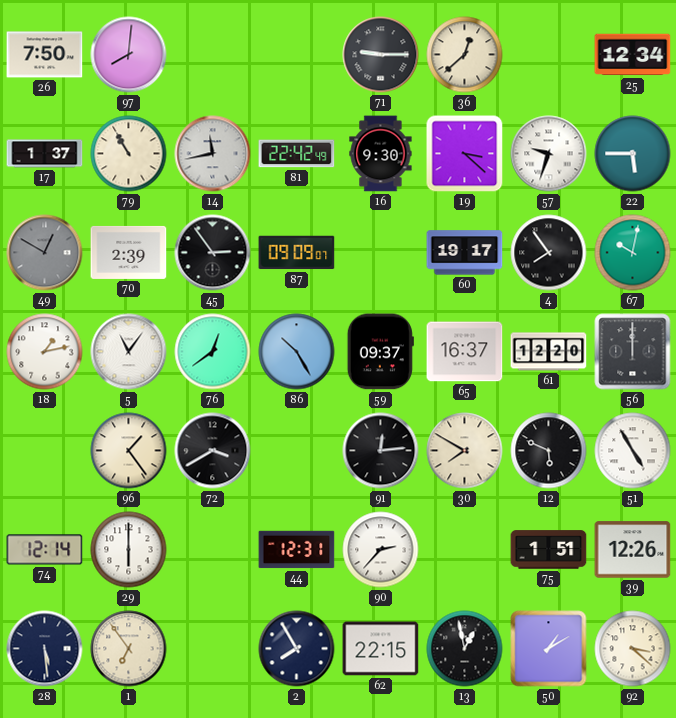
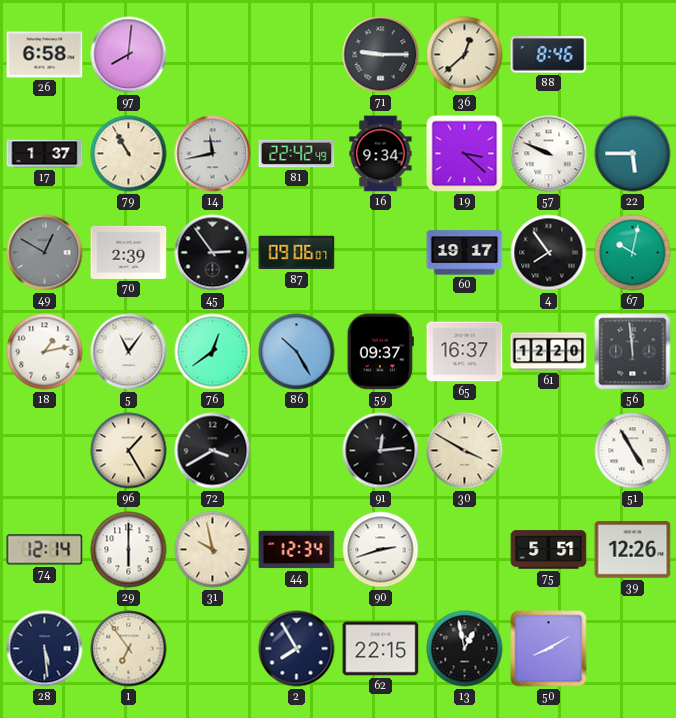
26: 7:50 -> 6:58
88: none -> 8:46
25: 12:34 -> none
16: 9:30 -> 9:34
57: 9:33 -> 9:49
87: 09:09 -> 09:06
56: 12:00 -> 11:59
96: 1:24 -> 1:25
30: 7:50 -> 3:50
12: 5:49 -> none
31: none -> 9:58
44: 12:31 -> 12:34
90: 2:37 -> 2:42
75: 1:51 -> 5:51
50: 1:10 -> 8:10
92: 3:22 -> none
